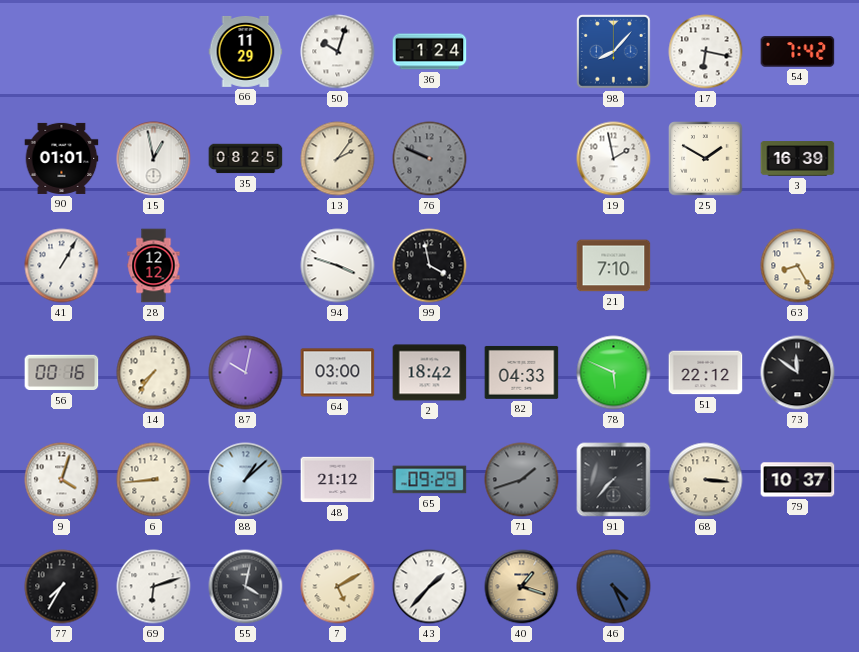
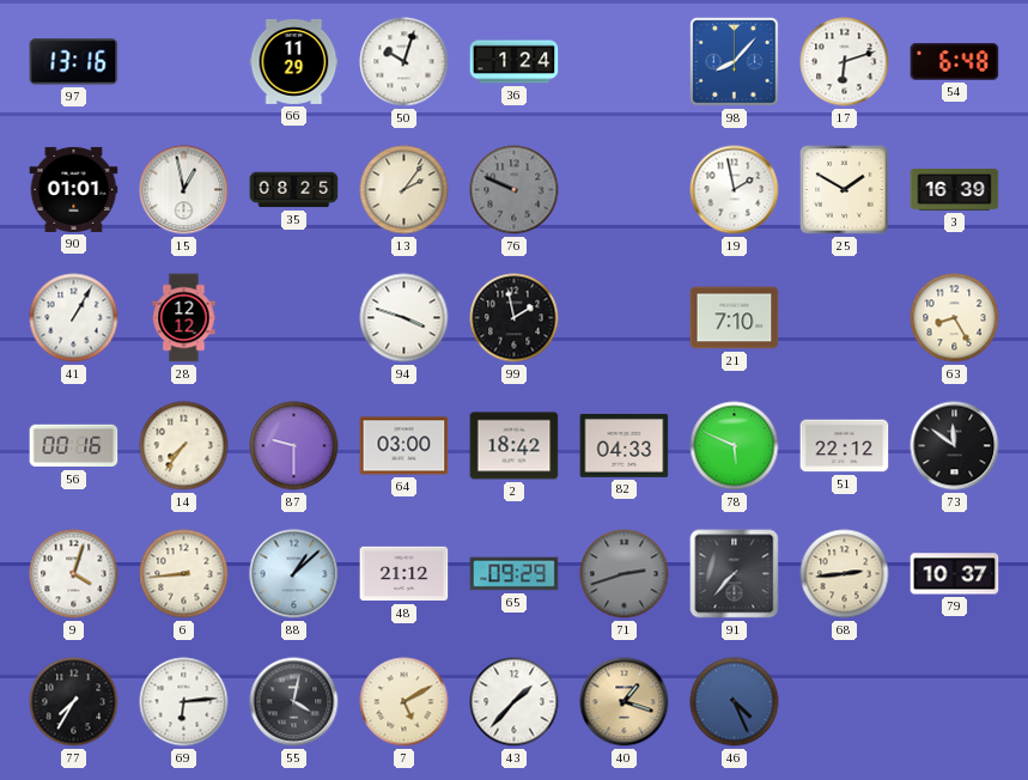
97: none -> 13:16
17: 6:17 -> 6:12
54: 7:42 -> 6:48
99: 3:58 -> 1:58
87: 10:02 -> 9:30
71: 1:42 -> 2:42
68: 3:16 -> 2:44
69: 6:12 -> 6:14
